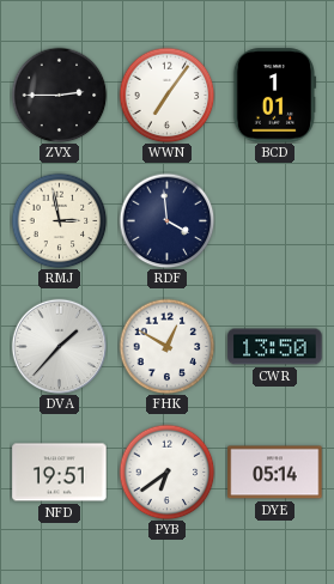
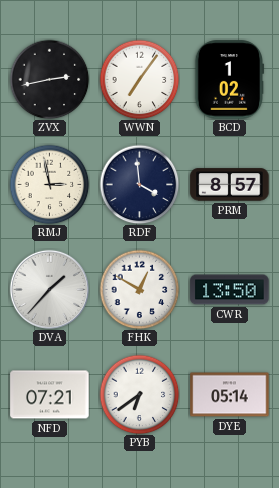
ZVX: 2:45 -> 2:43
BCD: 1:01 -> 1:02
PRM: none -> 8:57
NFD: 19:51 -> 07:21
